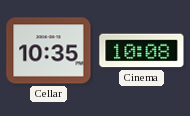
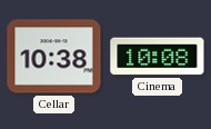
Cellar: 10:35 -> 10:38
